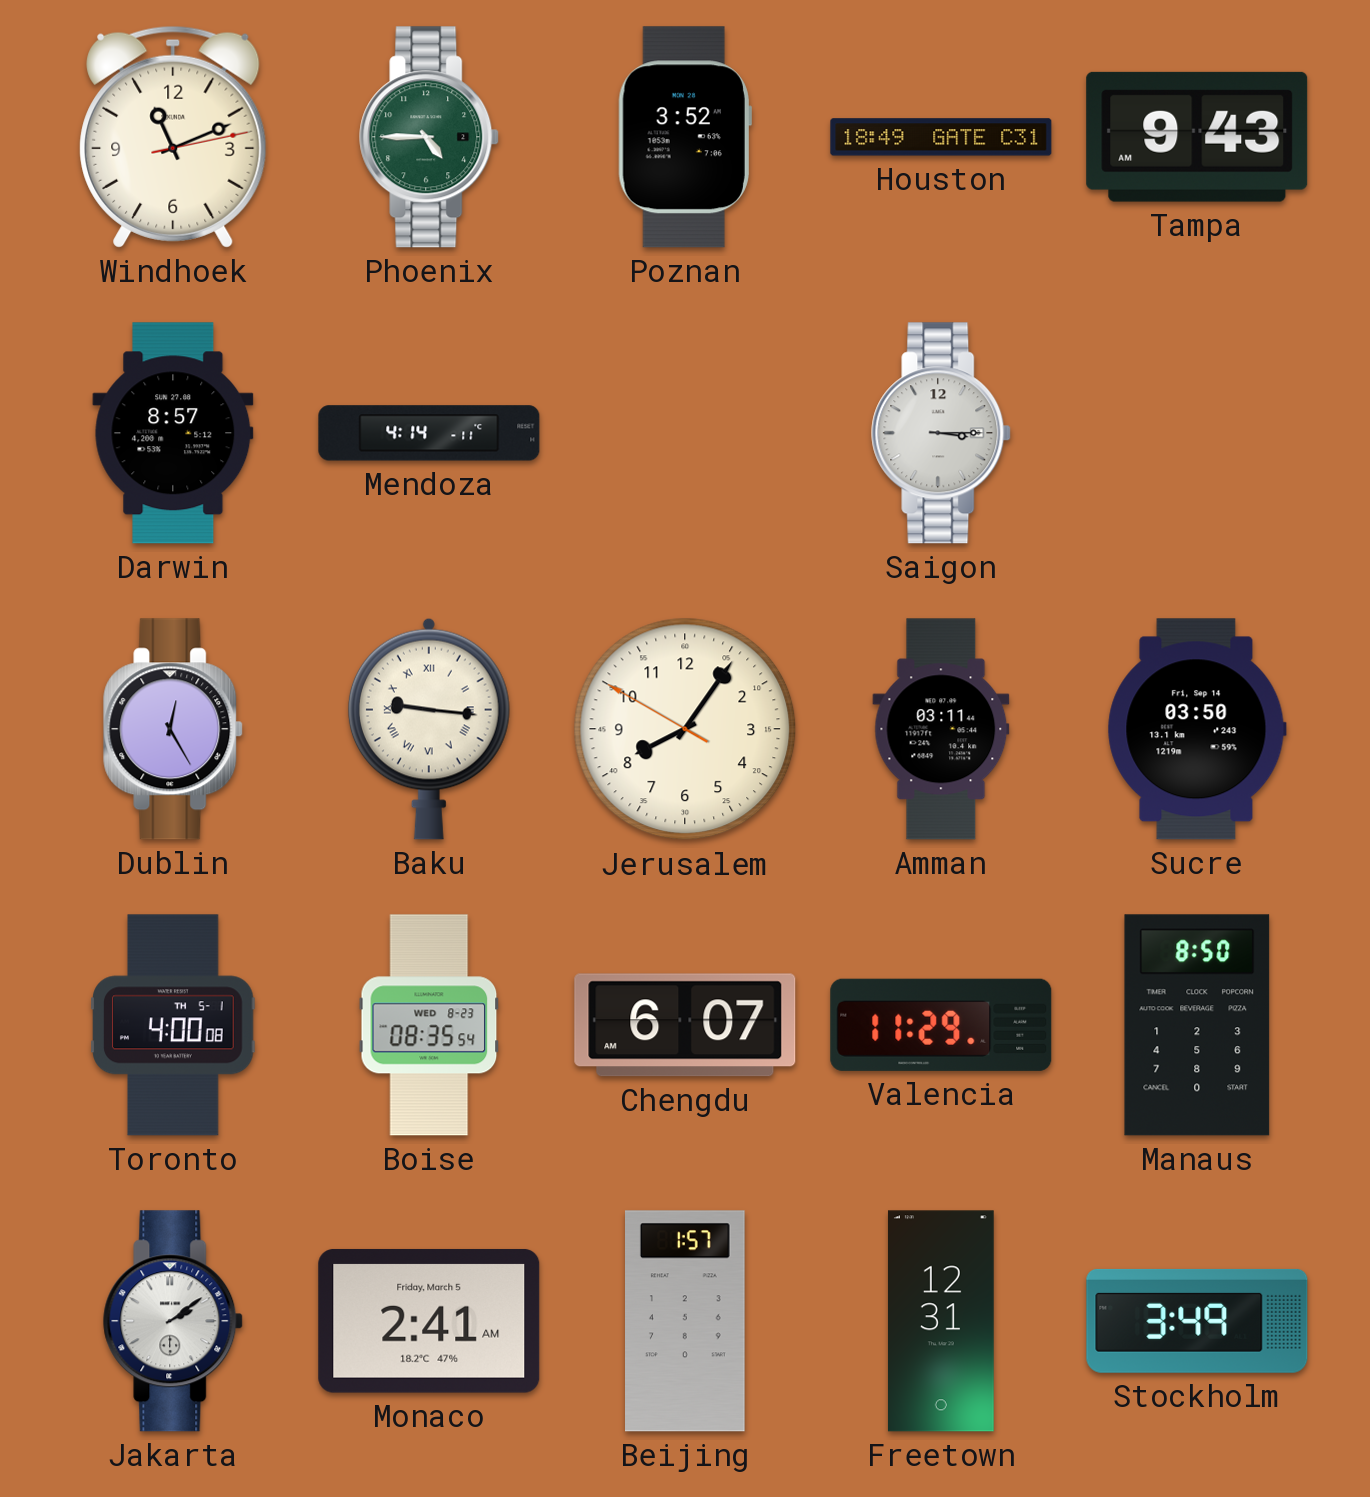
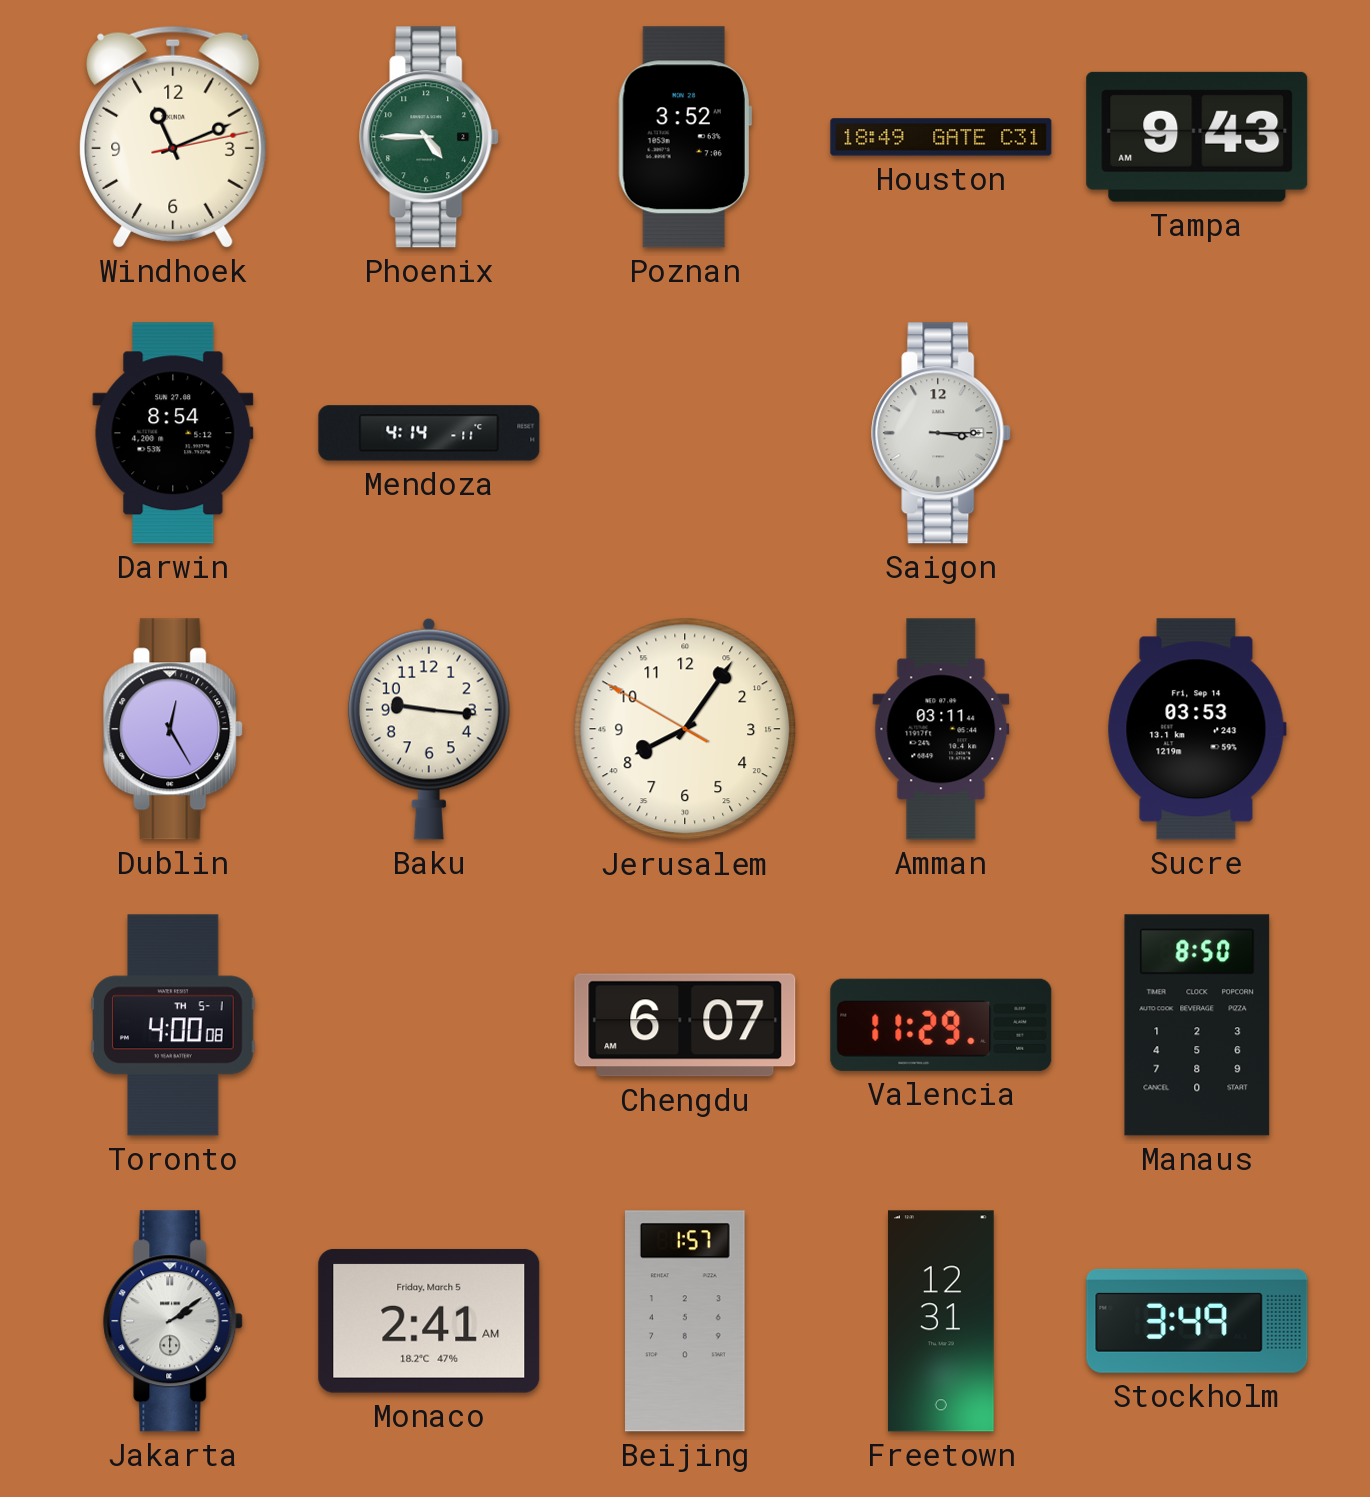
Darwin: 8:57 -> 8:54
Baku numerals: Roman -> Arabic
Sucre: 03:50 -> 03:53
Boise: 08:35 -> none
